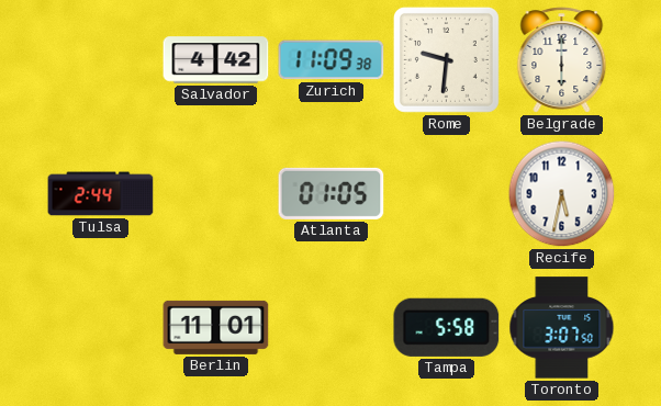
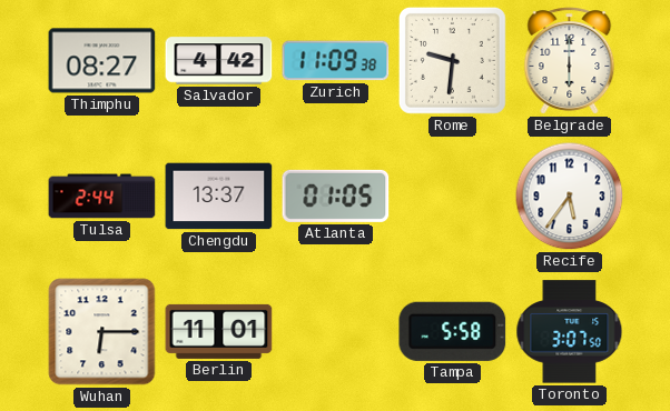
Thimphu: none -> 08:27
Chengdu: none -> 13:37
Recife: 5:32 -> 5:36
Wuhan: none -> 6:15
